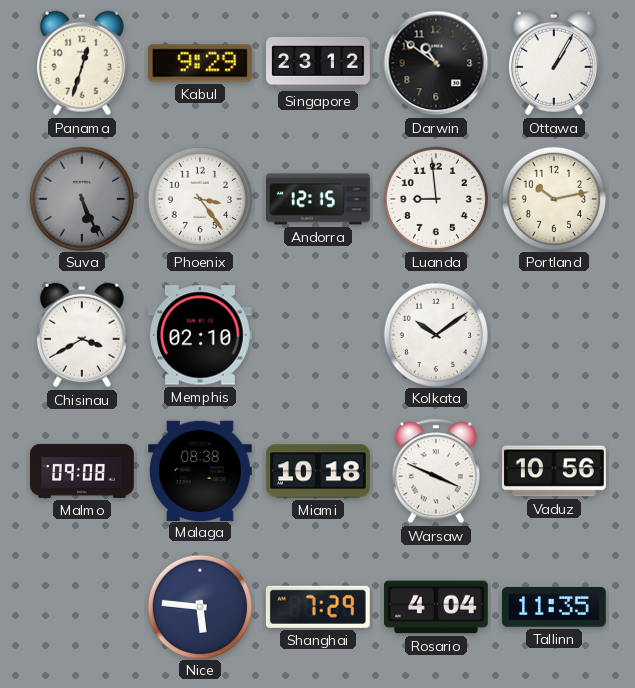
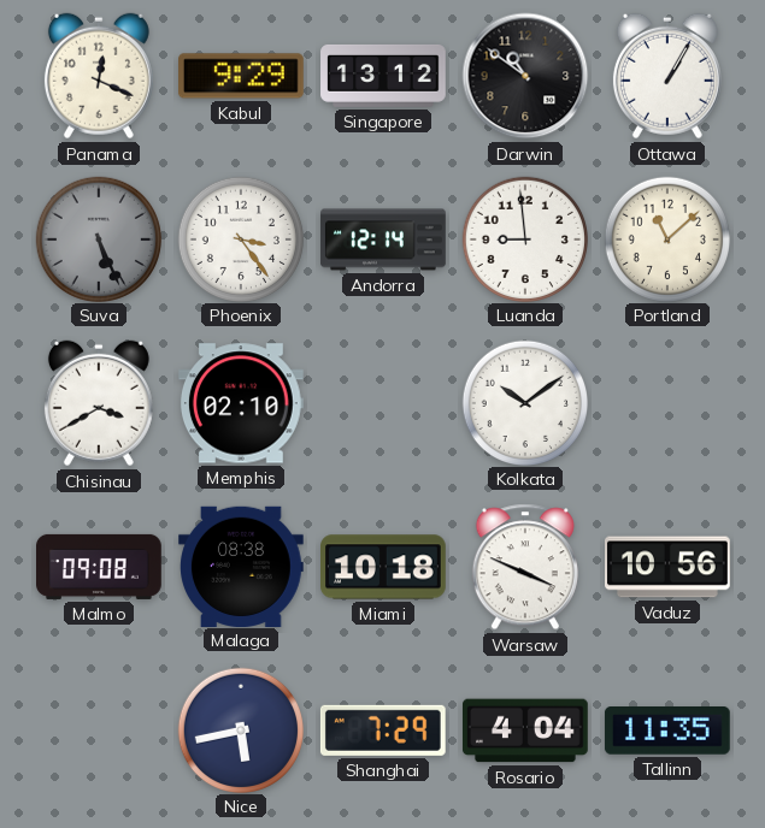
Panama: 12:33 -> 12:19
Singapore: 23:12 -> 13:12
Andorra: 12:15 -> 12:14
Portland: 10:13 -> 11:08
Nice: 5:46 -> 5:43
